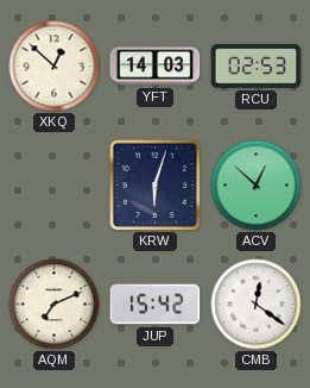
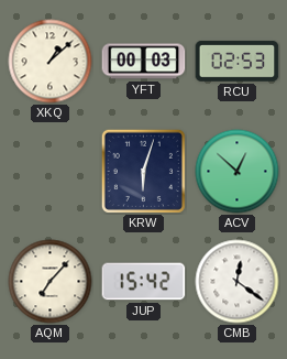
XKQ: 12:52 -> 1:08
YFT: 14:03 -> 00:03
AQM: 7:11 -> 7:07
